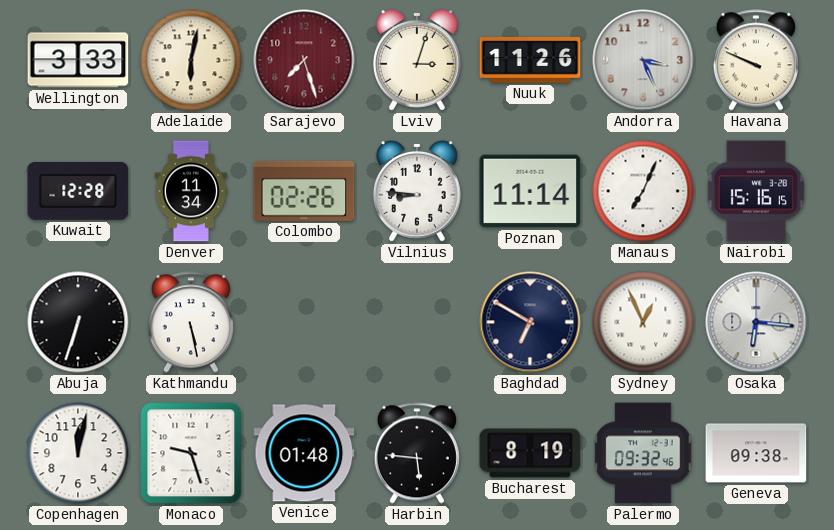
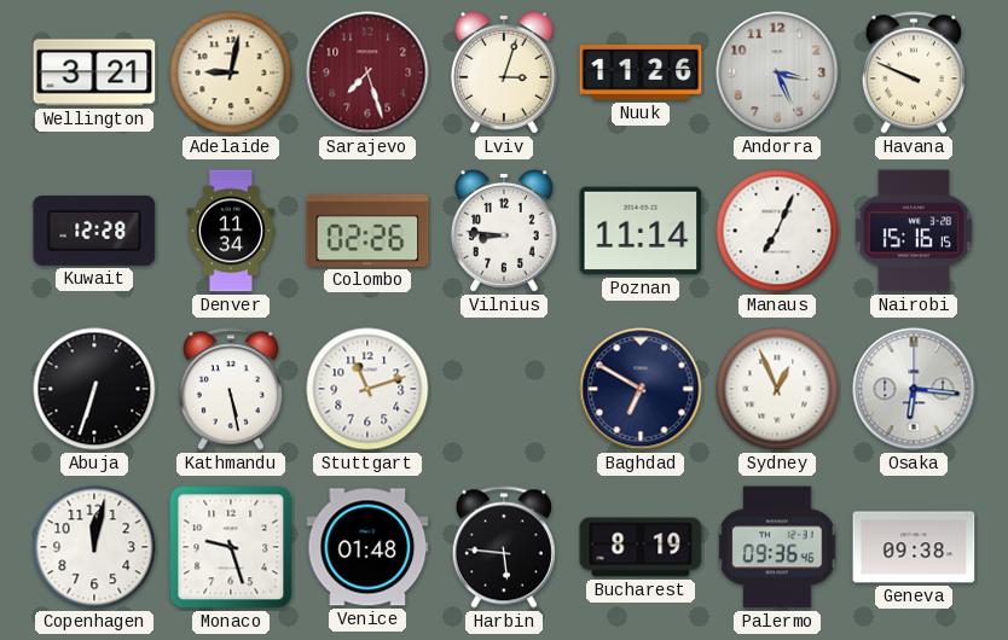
Wellington: 3:33 -> 3:21
Adelaide: 6:02 -> 9:02
Stuttgart: none -> 11:12
Palermo: 09:32 -> 09:36
